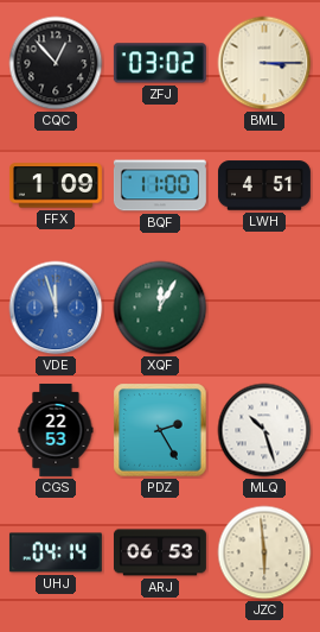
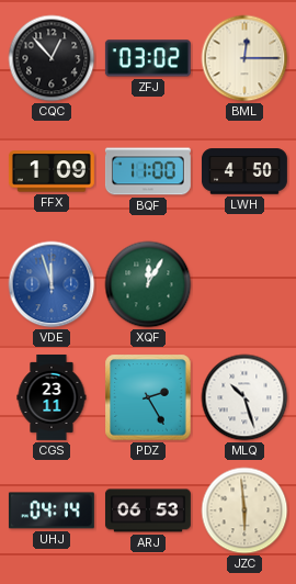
BML: 3:15 -> 12:15
LWH: 4:51 -> 4:50
CGS: 22:53 -> 23:11
